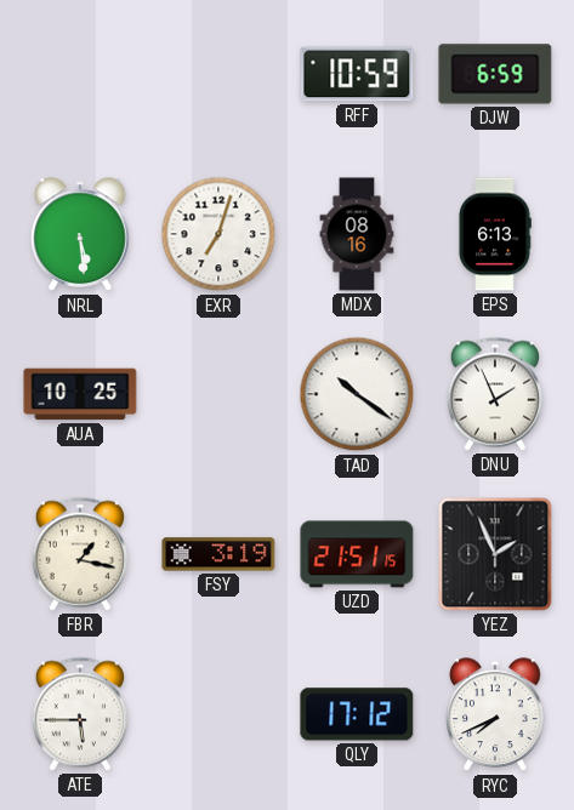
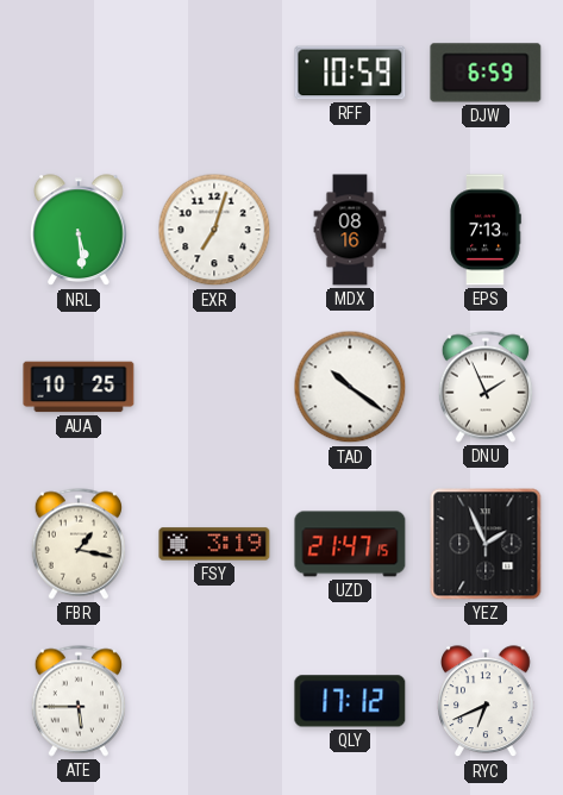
EPS: 6:13 -> 7:13
UZD: 21:51 -> 21:47
RYC: 7:41 -> 6:41
